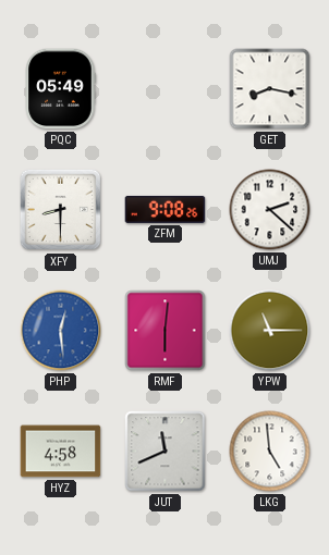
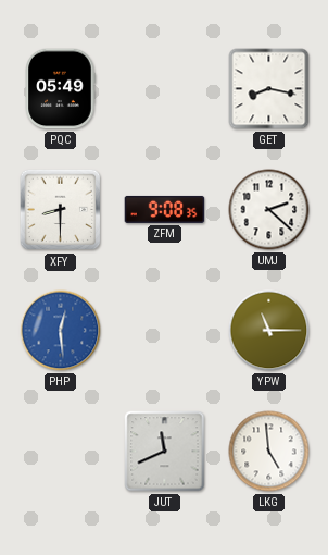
ZFM: 9:08:26 -> 9:08:35
RMF: 6:01 -> none
HYZ: 4:58 -> none
